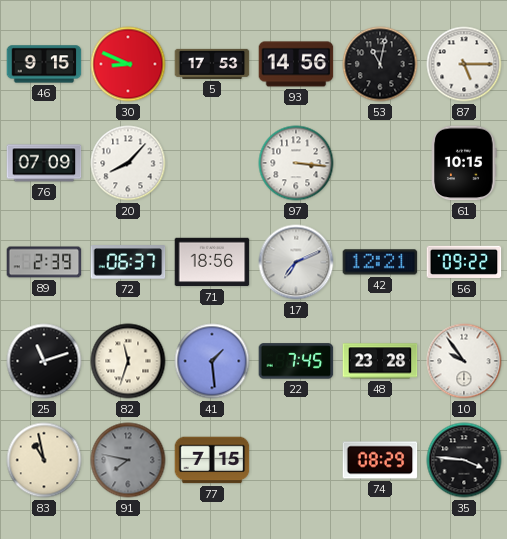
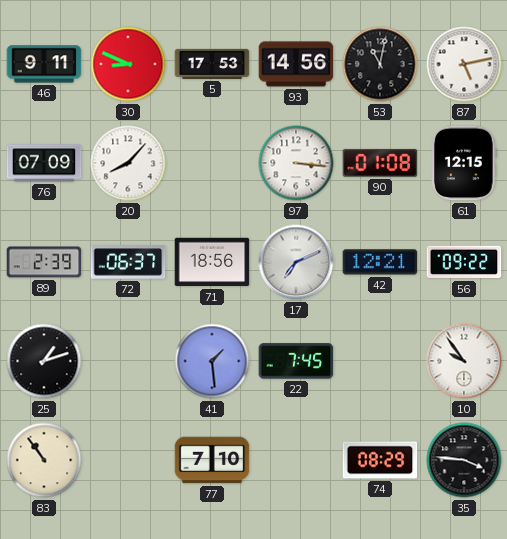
46: 9:15 -> 9:11
87: 5:15 -> 5:13
90: none -> 01:08
61: 10:15 -> 12:15
25: 11:12 -> 1:12
82: 11:33 -> none
48: 23:28 -> none
83: 10:58 -> 10:54
91: 7:47 -> none
77: 7:15 -> 7:10
